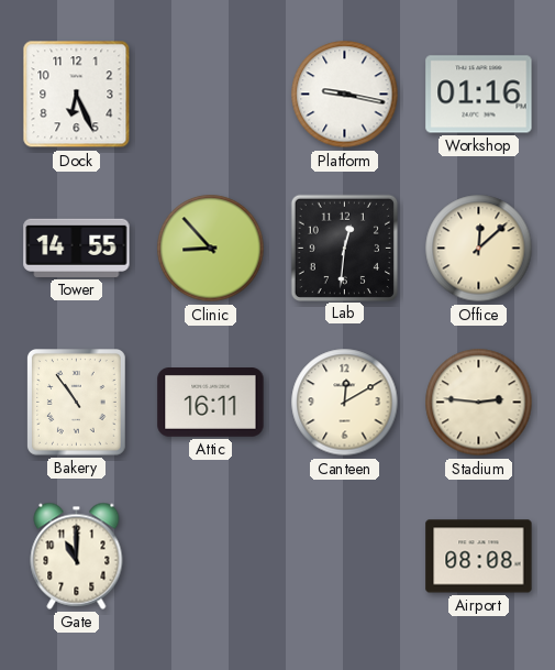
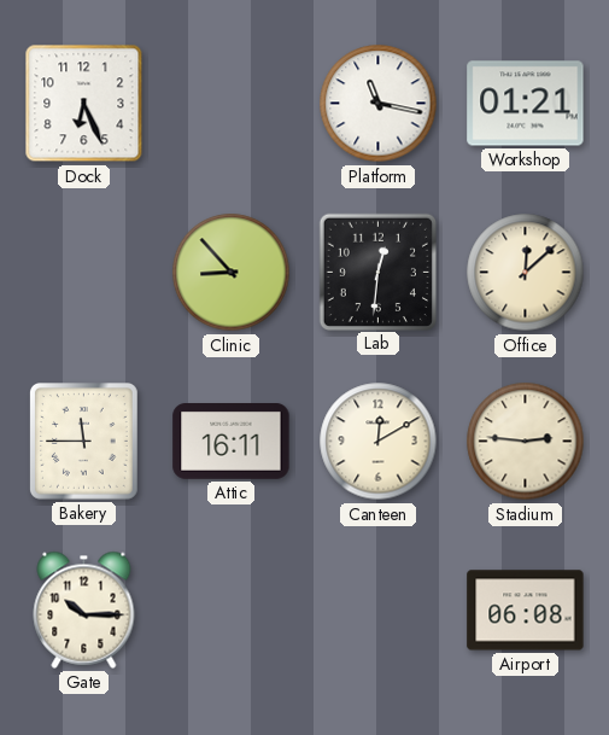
Platform: 9:17 -> 11:17
Workshop: 01:16 -> 01:21
Tower: 14:55 -> none
Bakery: 10:54 -> 11:45
Gate: 11:00 -> 10:15
Airport: 08:08 -> 06:08
